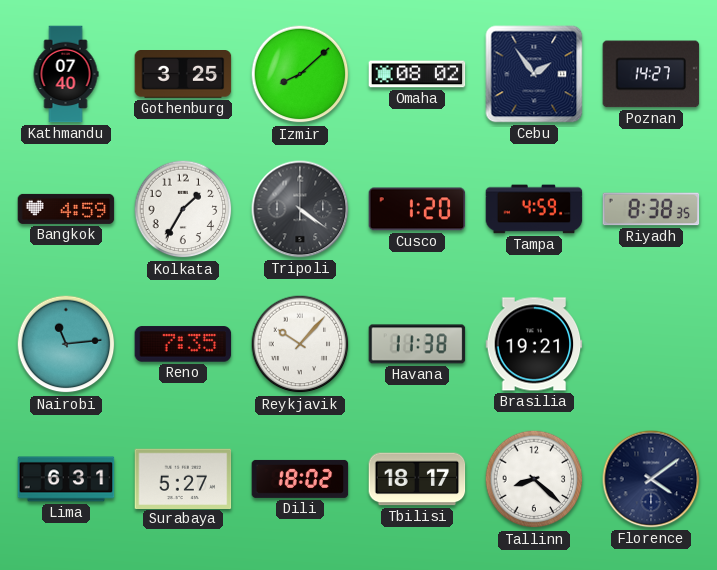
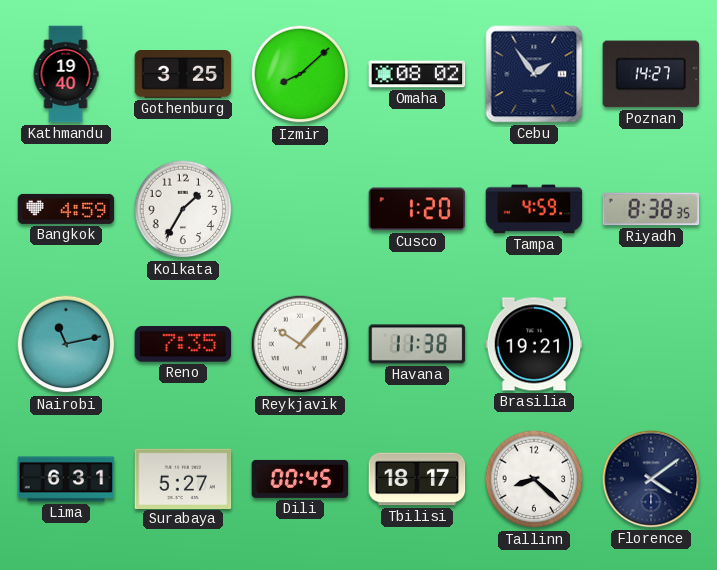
Kathmandu: 07:40 -> 19:40
Tripoli: 4:21 -> none
Nairobi: 11:14 -> 11:13
Dili: 18:02 -> 00:45
